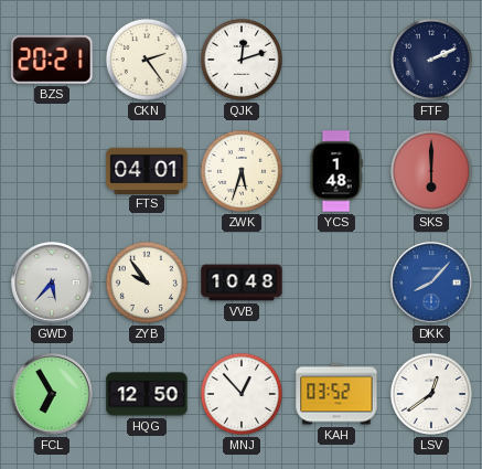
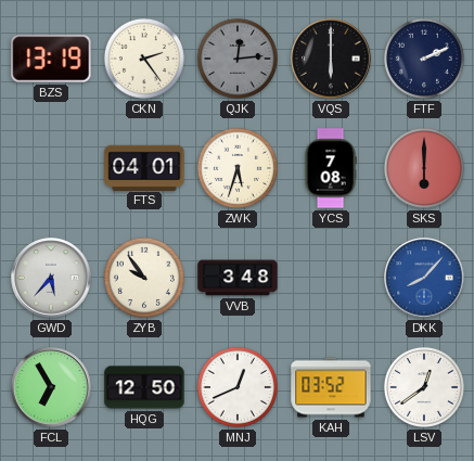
BZS: 20:21 -> 13:19
QJK: 12:12 -> 12:14
QJK dial: white -> grey
VQS: none -> 6:00
YCS: 1:48 -> 7:08
VVB: 10:48 -> 3:48
MNJ: 12:53 -> 12:41
